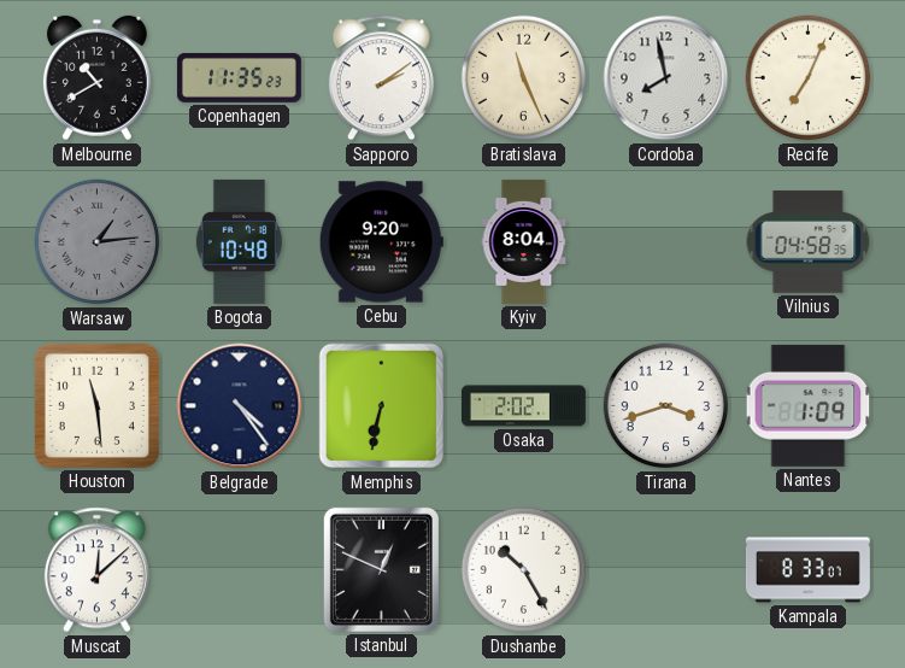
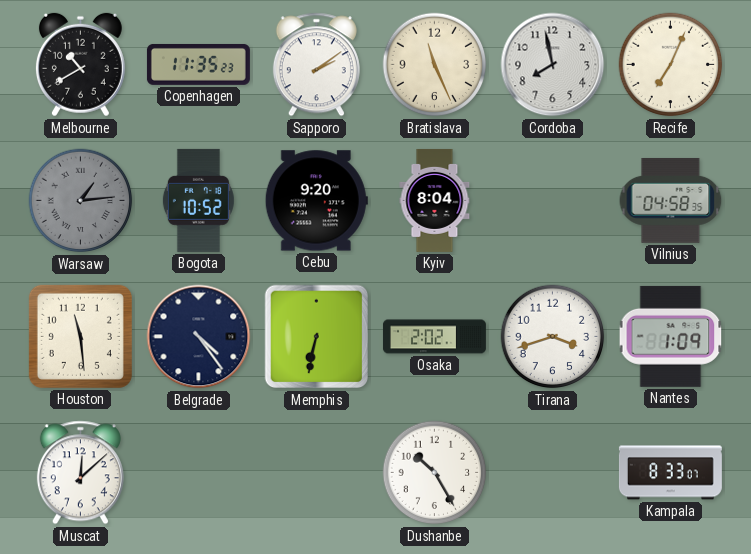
Bogota: 10:48 -> 10:52
Istanbul: 12:49 -> none
